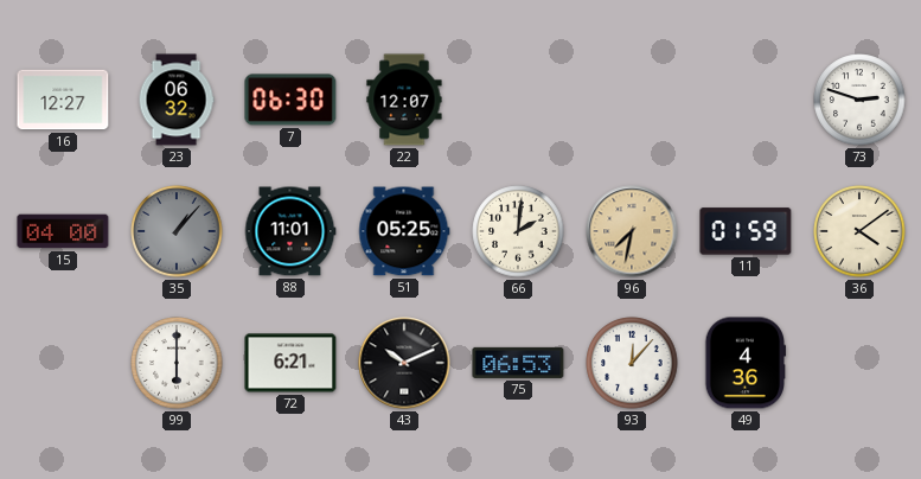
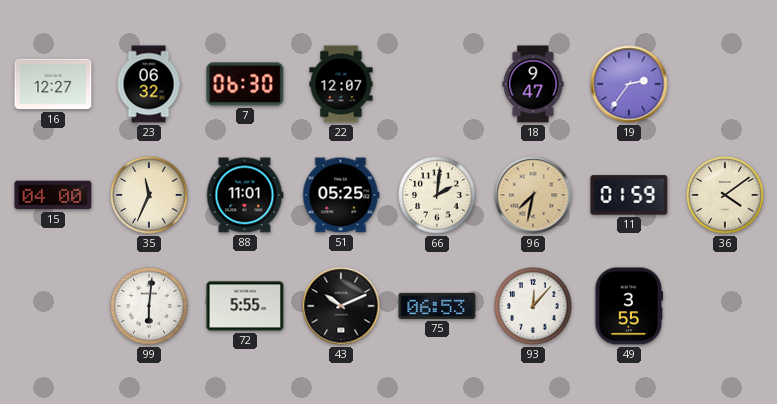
18: none -> 9:47
19: none -> 2:36
73: 2:48 -> none
35: 1:07 -> 11:34
35 dial: grey -> cream
99: 6:00 -> 6:01
72: 6:21 -> 5:55
49: 4:36 -> 3:55
